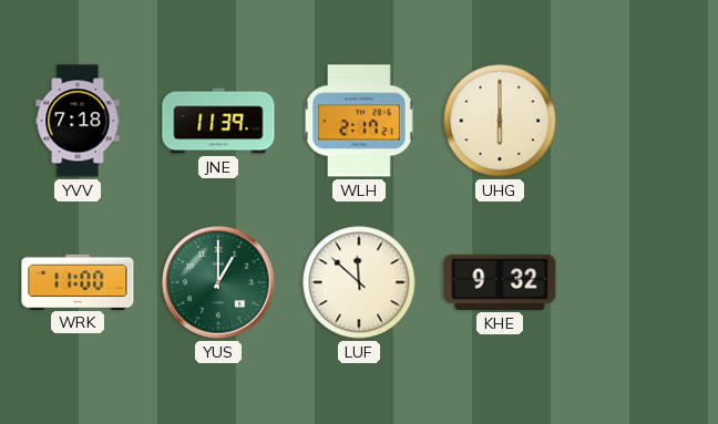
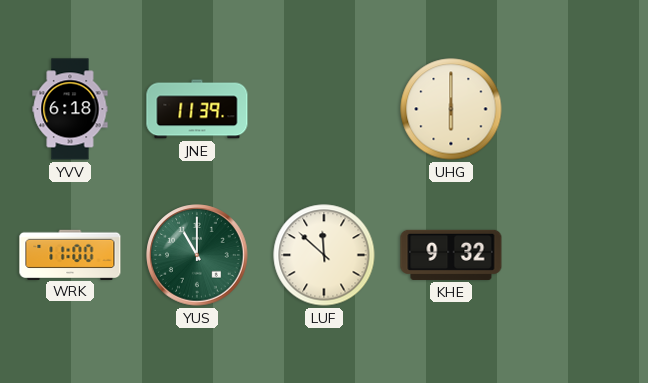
YVV: 7:18 -> 6:18
WLH: 2:17 -> none
YUS: 1:00 -> 11:00
